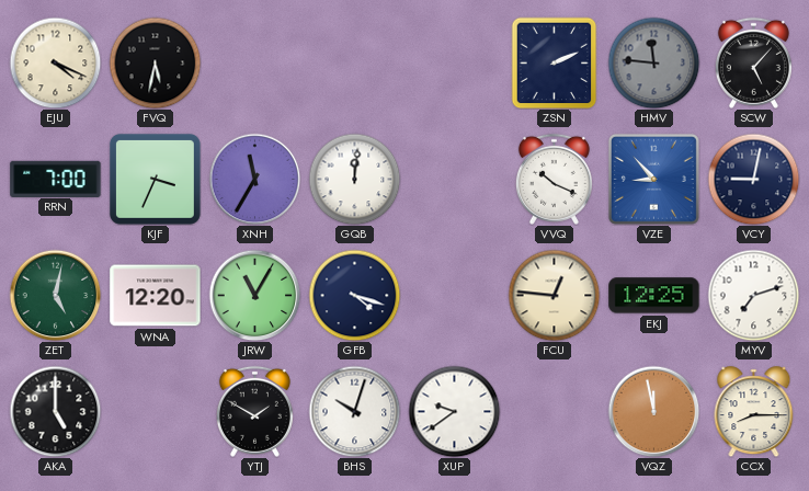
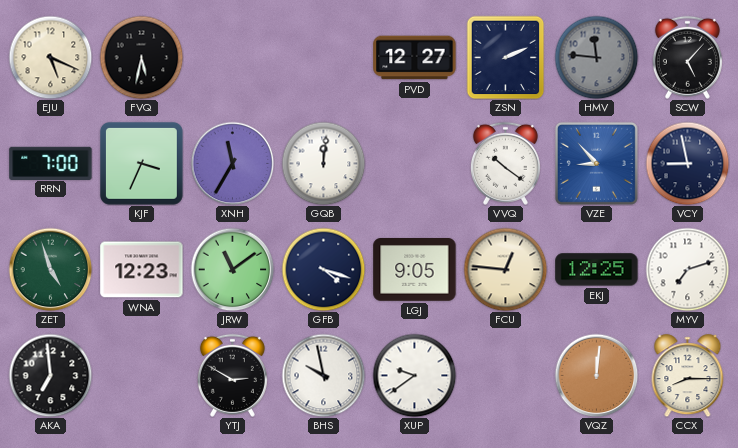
EJU: 4:19 -> 5:19
PVD: none -> 12:27
VVQ: 10:19 -> 10:21
VCY: 9:02 -> 8:58
ZET: 5:02 -> 4:57
WNA: 12:20 -> 12:23
JRW: 11:05 -> 11:09
LGJ: none -> 9:05
AKA: 5:00 -> 6:59
YTJ: 1:50 -> 2:50
BHS: 10:03 -> 9:58
VQZ: 11:58 -> 12:01
